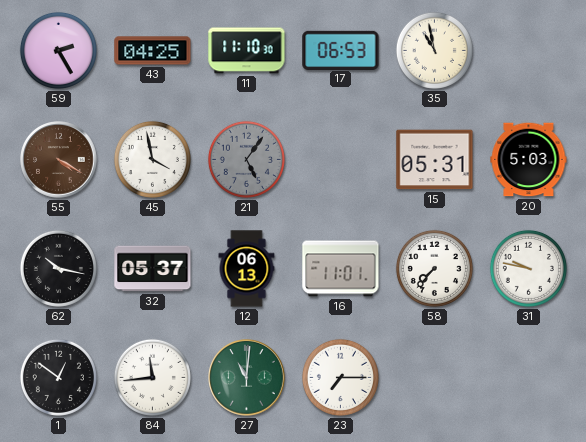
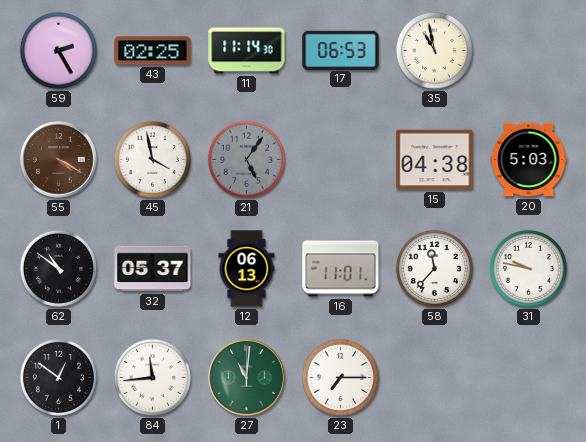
43: 04:25 -> 02:25
11: 11:10 -> 11:14
15: 05:31 -> 04:38
62: 10:17 -> 10:51
58: 7:37 -> 11:37
